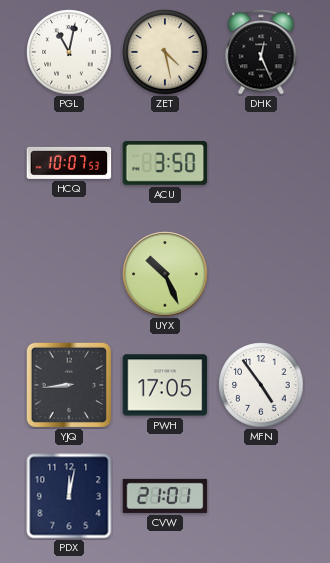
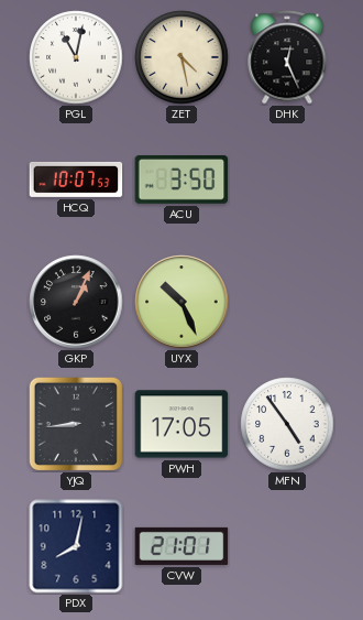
GKP: none -> 1:04
PDX: 12:02 -> 8:02
